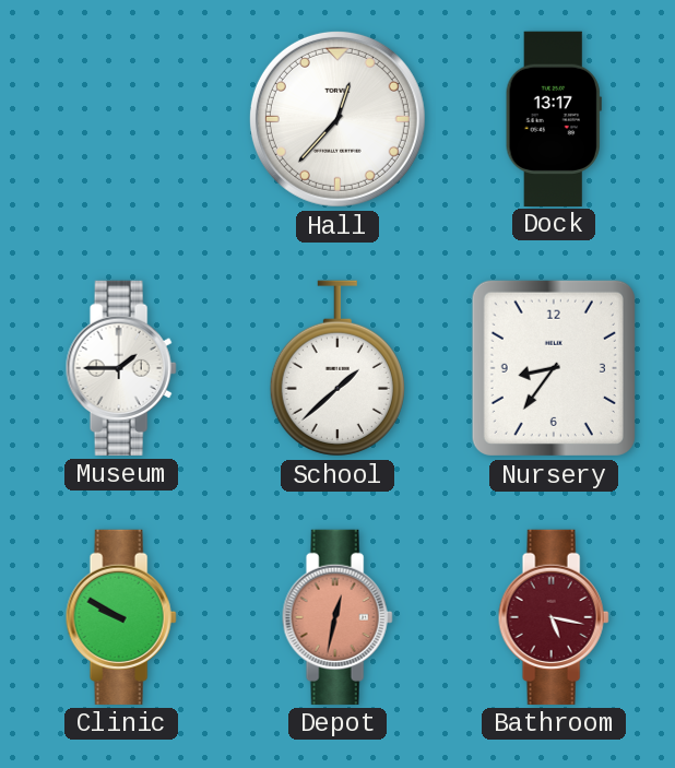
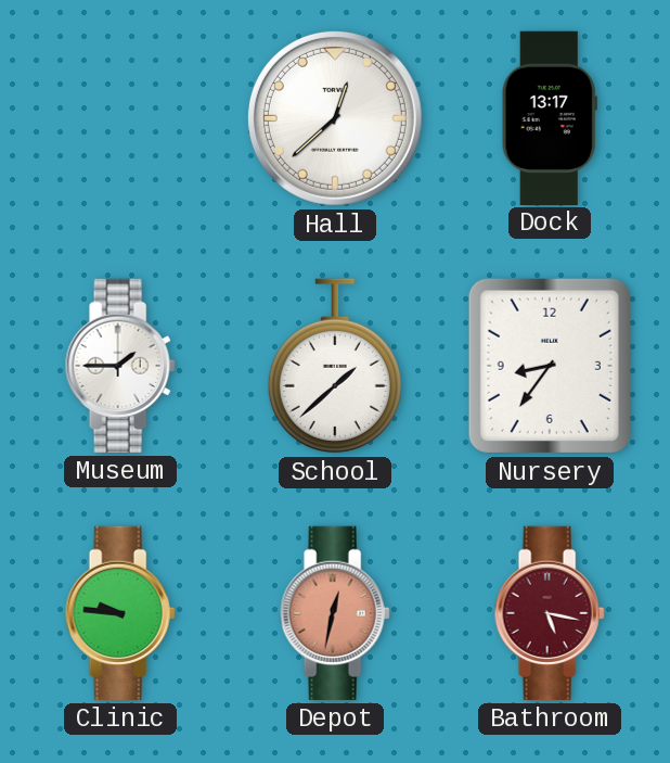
Hall: 12:37 -> 12:38
Clinic: 9:50 -> 9:46
